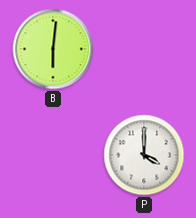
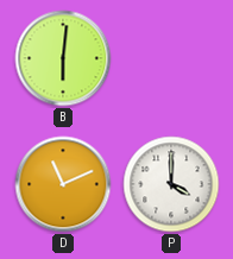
D: none -> 11:11
